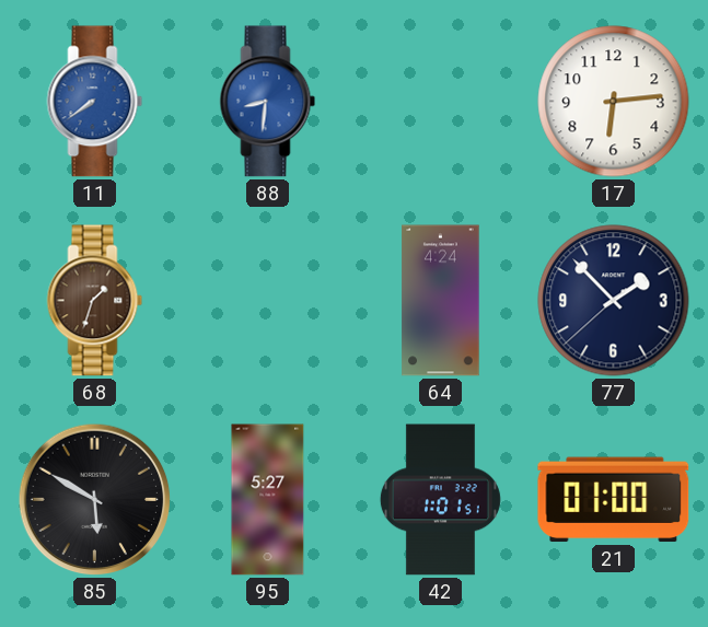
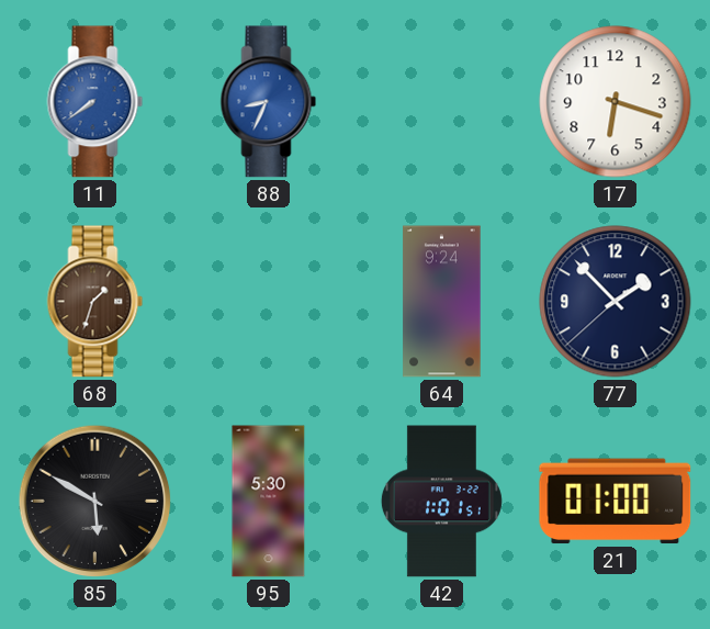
88: 8:31 -> 8:34
17: 6:14 -> 6:18
64: 4:24 -> 9:24
95: 5:27 -> 5:30
